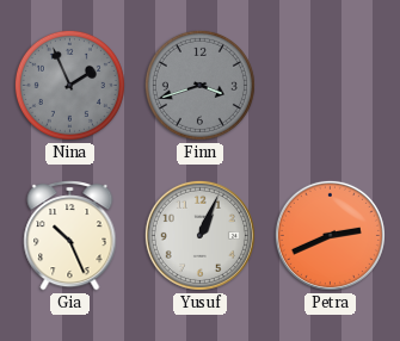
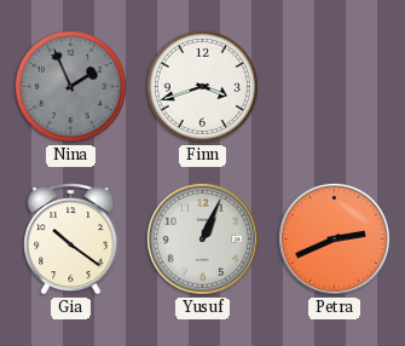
Finn dial: grey -> white
Gia: 10:26 -> 10:21
